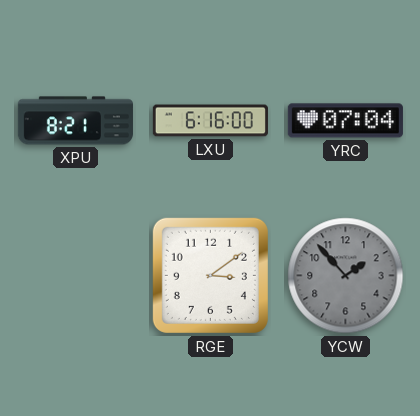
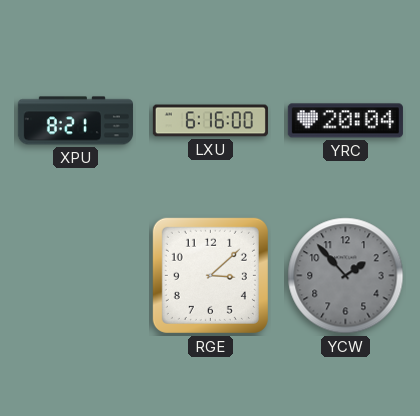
YRC: 07:04 -> 20:04
RGE: 3:09 -> 3:08
